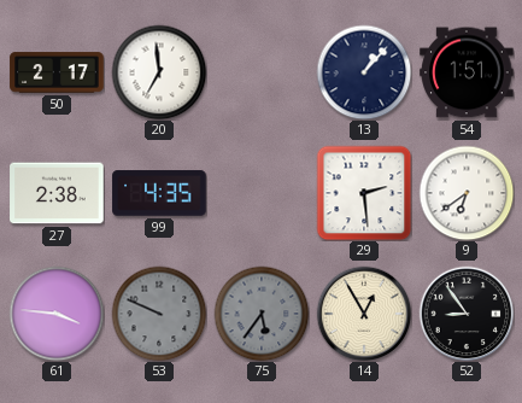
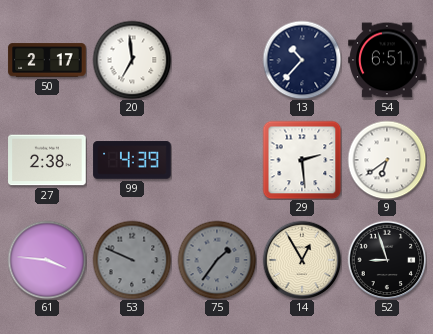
13: 1:07 -> 10:37
54: 1:51 -> 6:51
99: 4:35 -> 4:39
75: 5:36 -> 1:36
52: 8:54 -> 8:57
